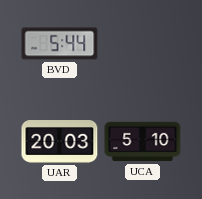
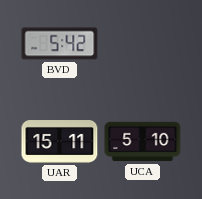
BVD: 5:44 -> 5:42
UAR: 20:03 -> 15:11
